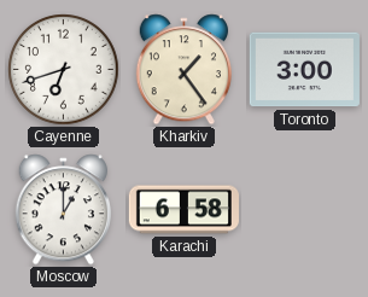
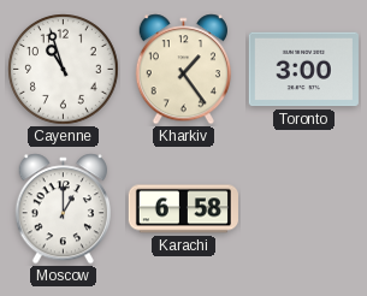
Cayenne: 6:42 -> 10:57
